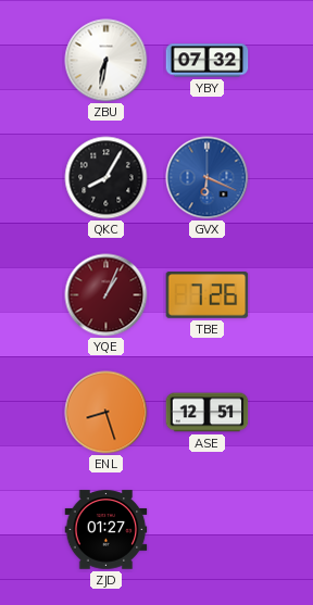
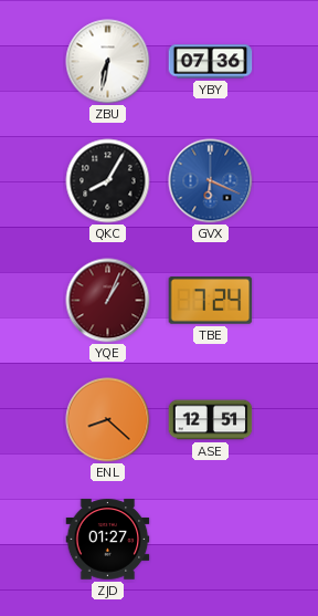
YBY: 07:32 -> 07:36
TBE: 7:26 -> 7:24
ENL: 8:27 -> 8:22
